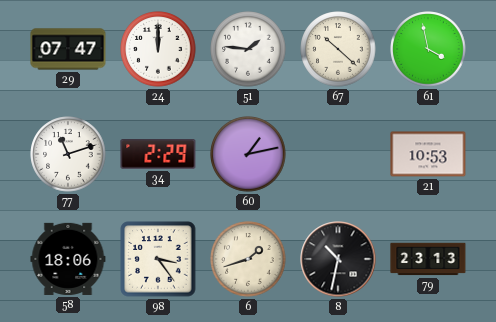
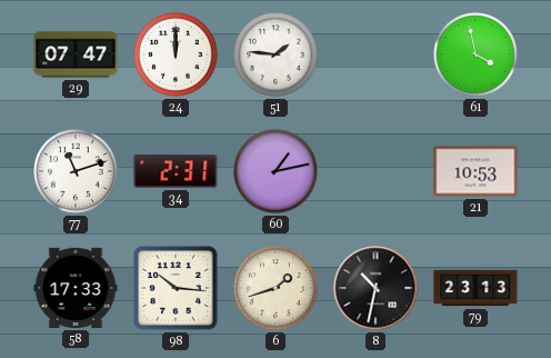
67: 10:22 -> none
34: 2:29 -> 2:31
58: 18:06 -> 17:33
98: 3:24 -> 10:16
